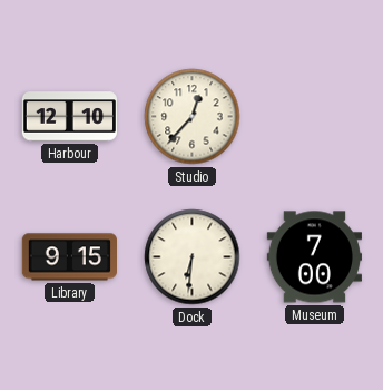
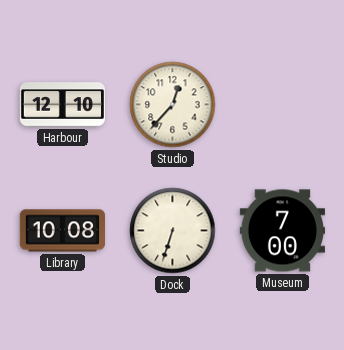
Library: 9:15 -> 10:08
Dock: 6:31 -> 6:33
